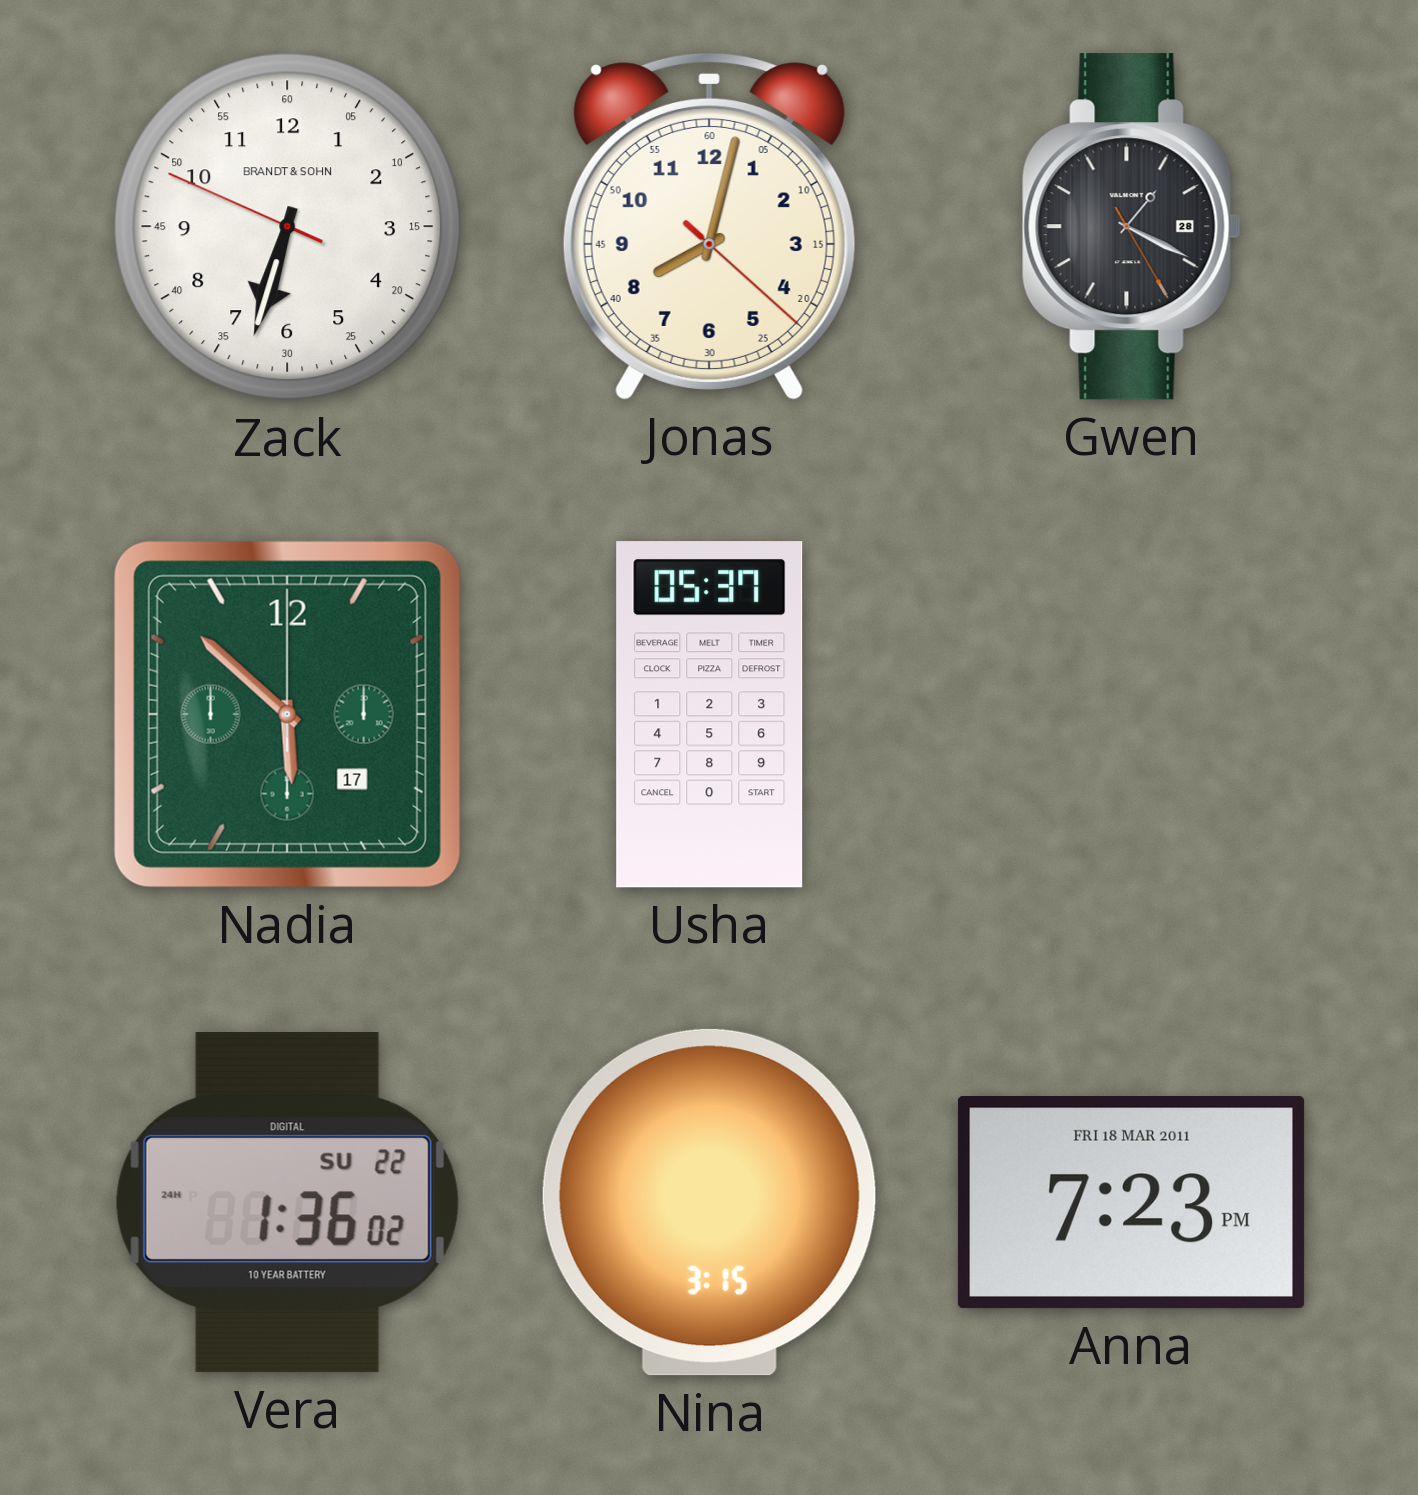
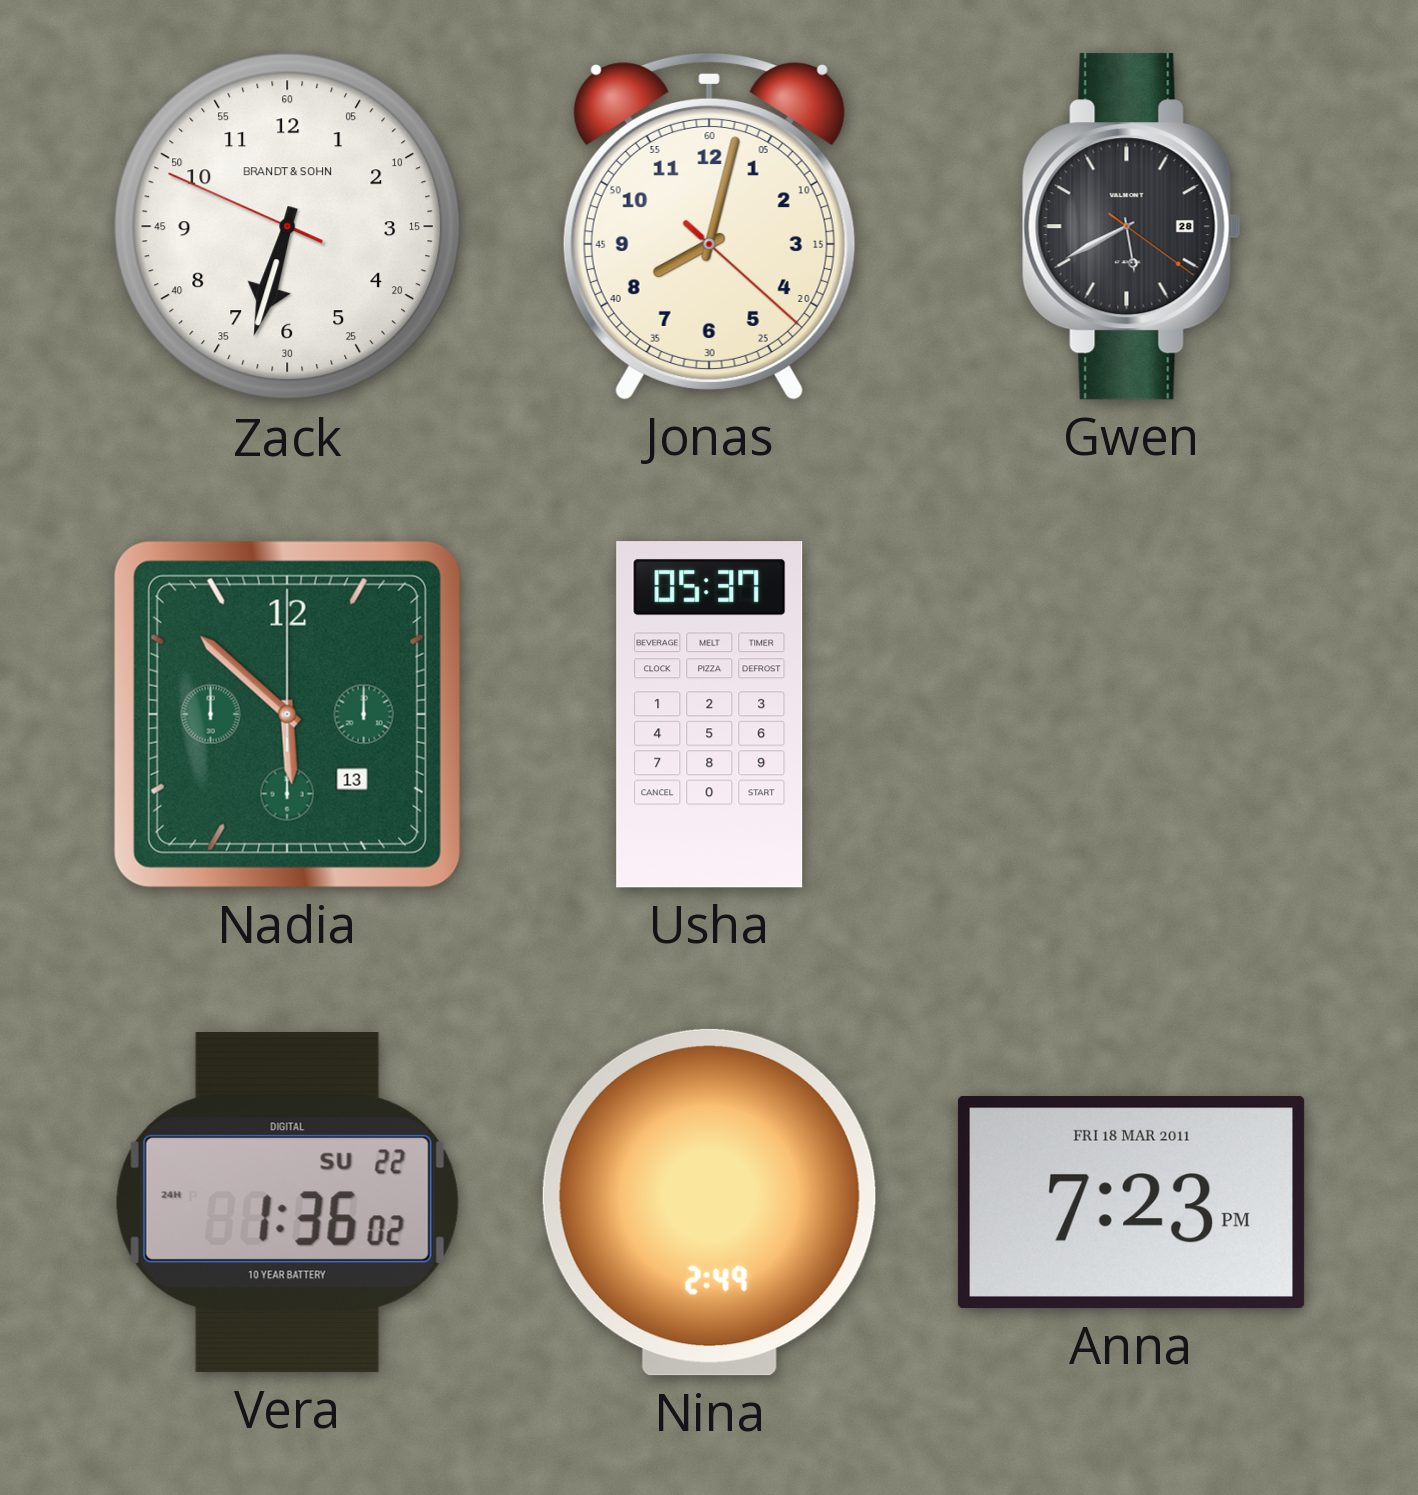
Gwen: 1:19 -> 5:40
Nadia date: 17 -> 13
Nina: 3:15 -> 2:49
